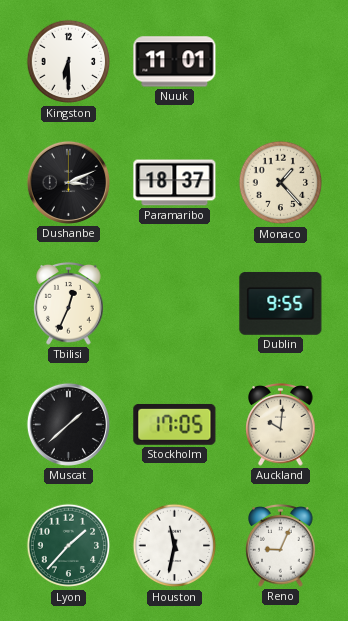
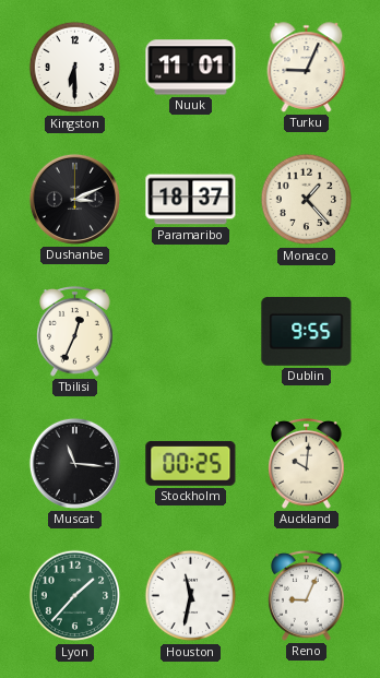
Turku: none -> 9:04
Muscat: 1:38 -> 11:16
Stockholm: 17:05 -> 00:25
